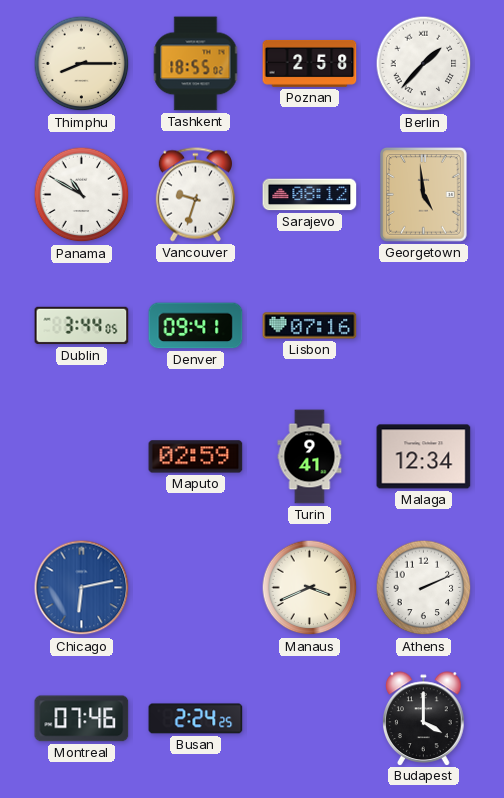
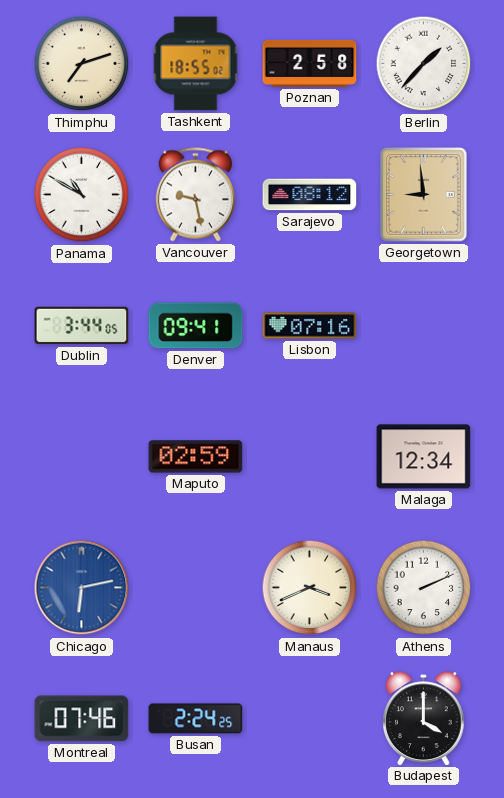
Thimphu: 8:15 -> 7:12
Vancouver: 9:33 -> 9:28
Georgetown: 4:59 -> 8:59
Turin: 9:41 -> none
